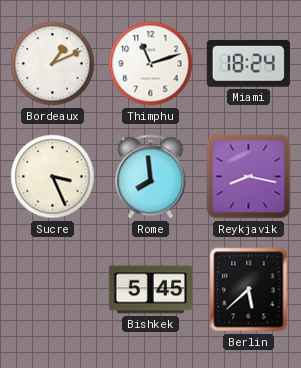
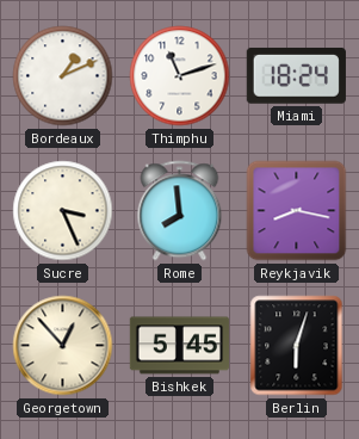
Georgetown: none -> 12:53
Berlin: 5:38 -> 6:03
